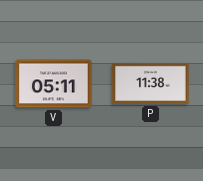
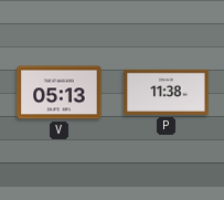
V: 05:11 -> 05:13
